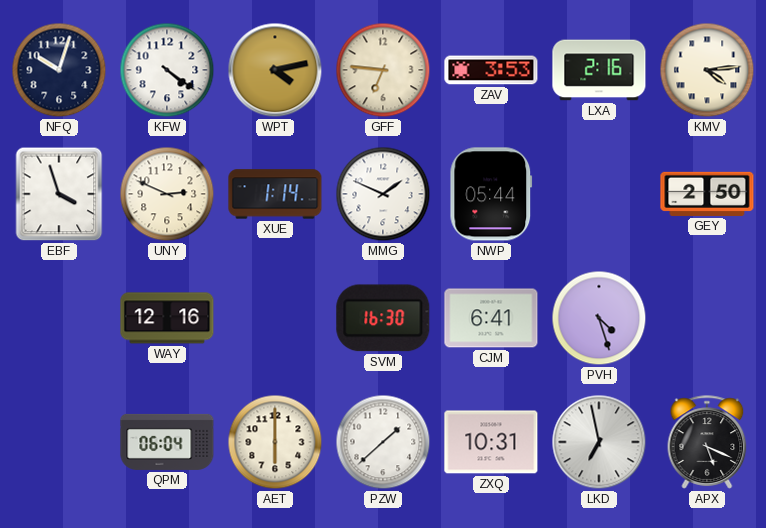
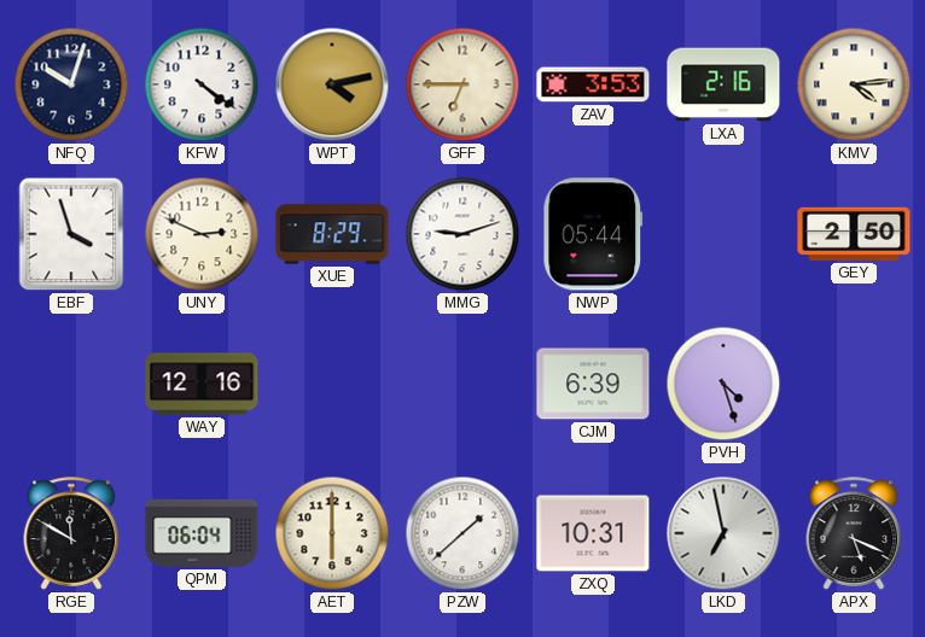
GFF: 6:46 -> 6:45
XUE: 1:14 -> 8:29
MMG: 1:49 -> 9:12
SVM: 16:30 -> none
CJM: 6:41 -> 6:39
RGE: none -> 11:50
